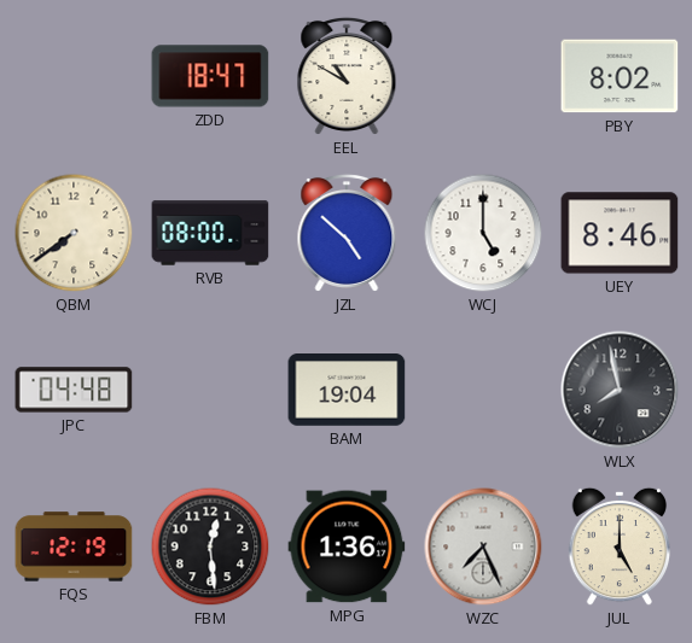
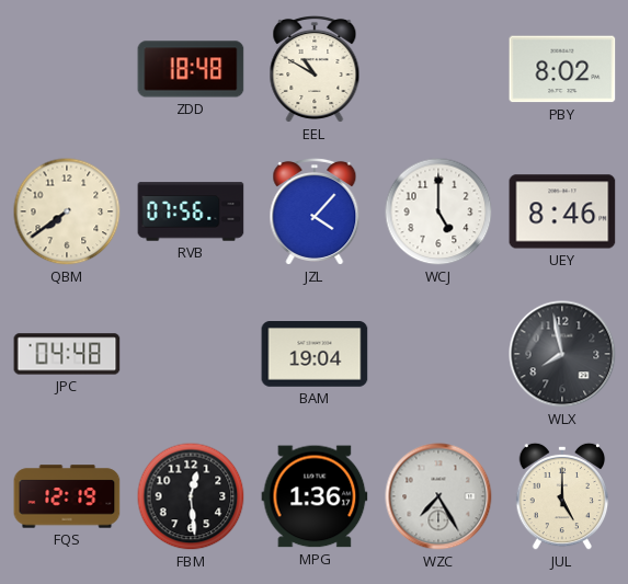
ZDD: 18:47 -> 18:48
RVB: 08:00 -> 07:56
JZL: 4:52 -> 4:07
WZC: 7:26 -> 7:25
